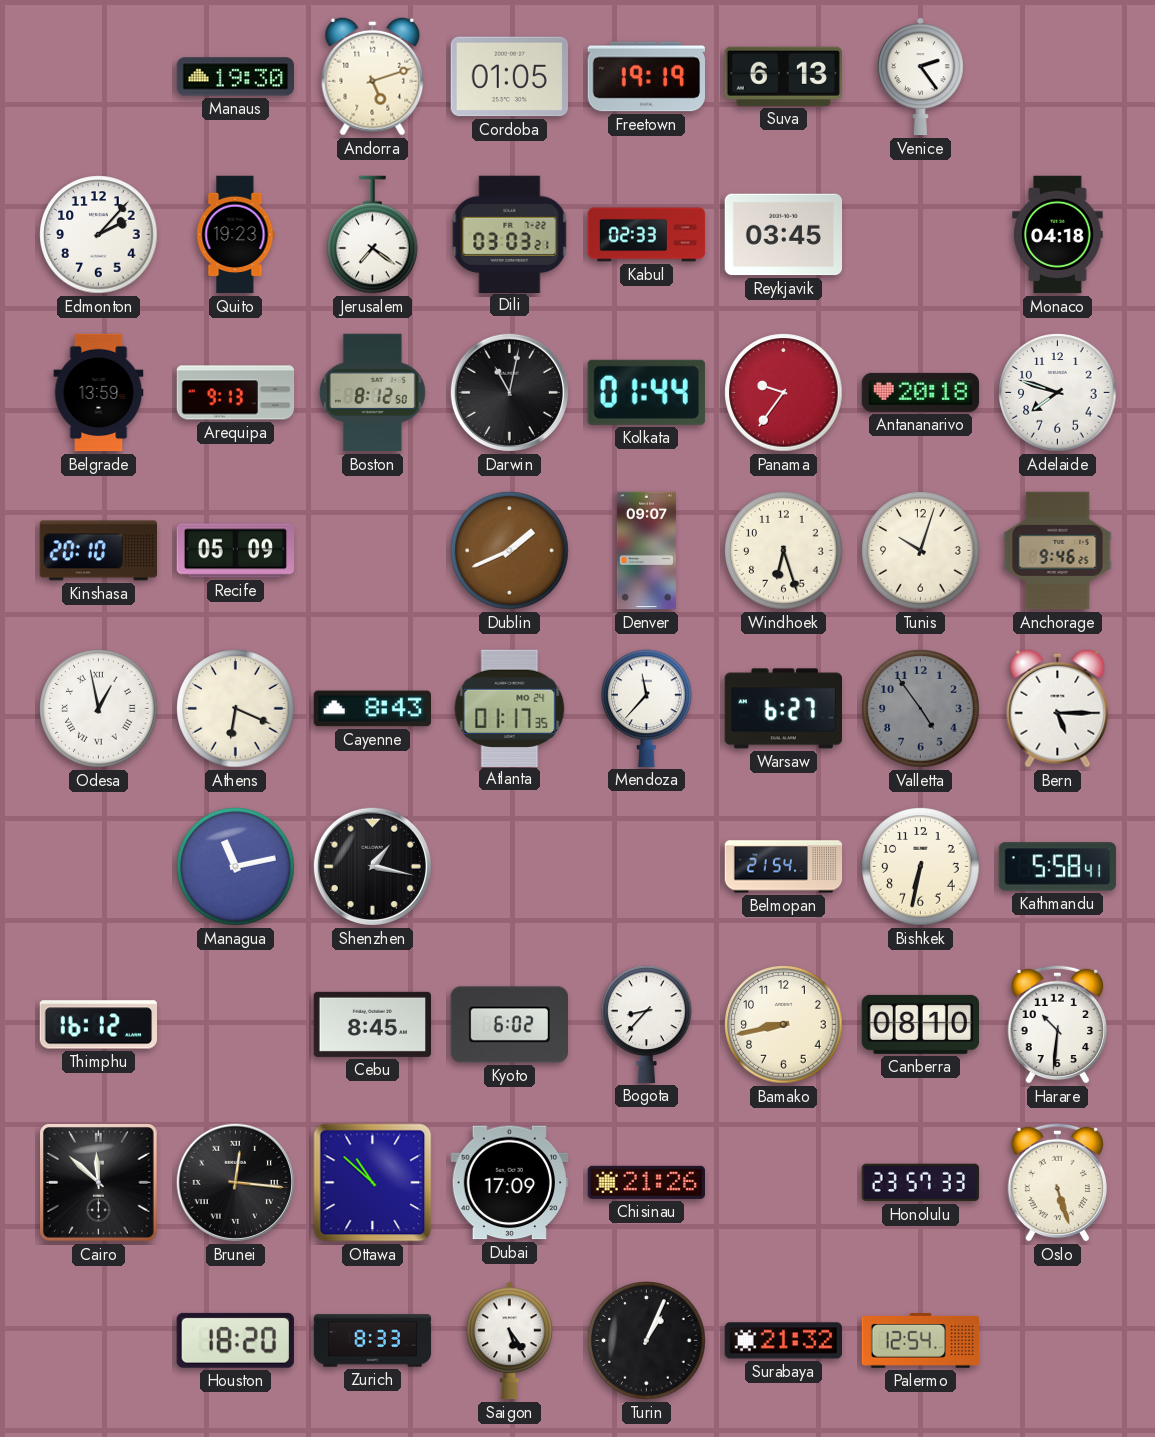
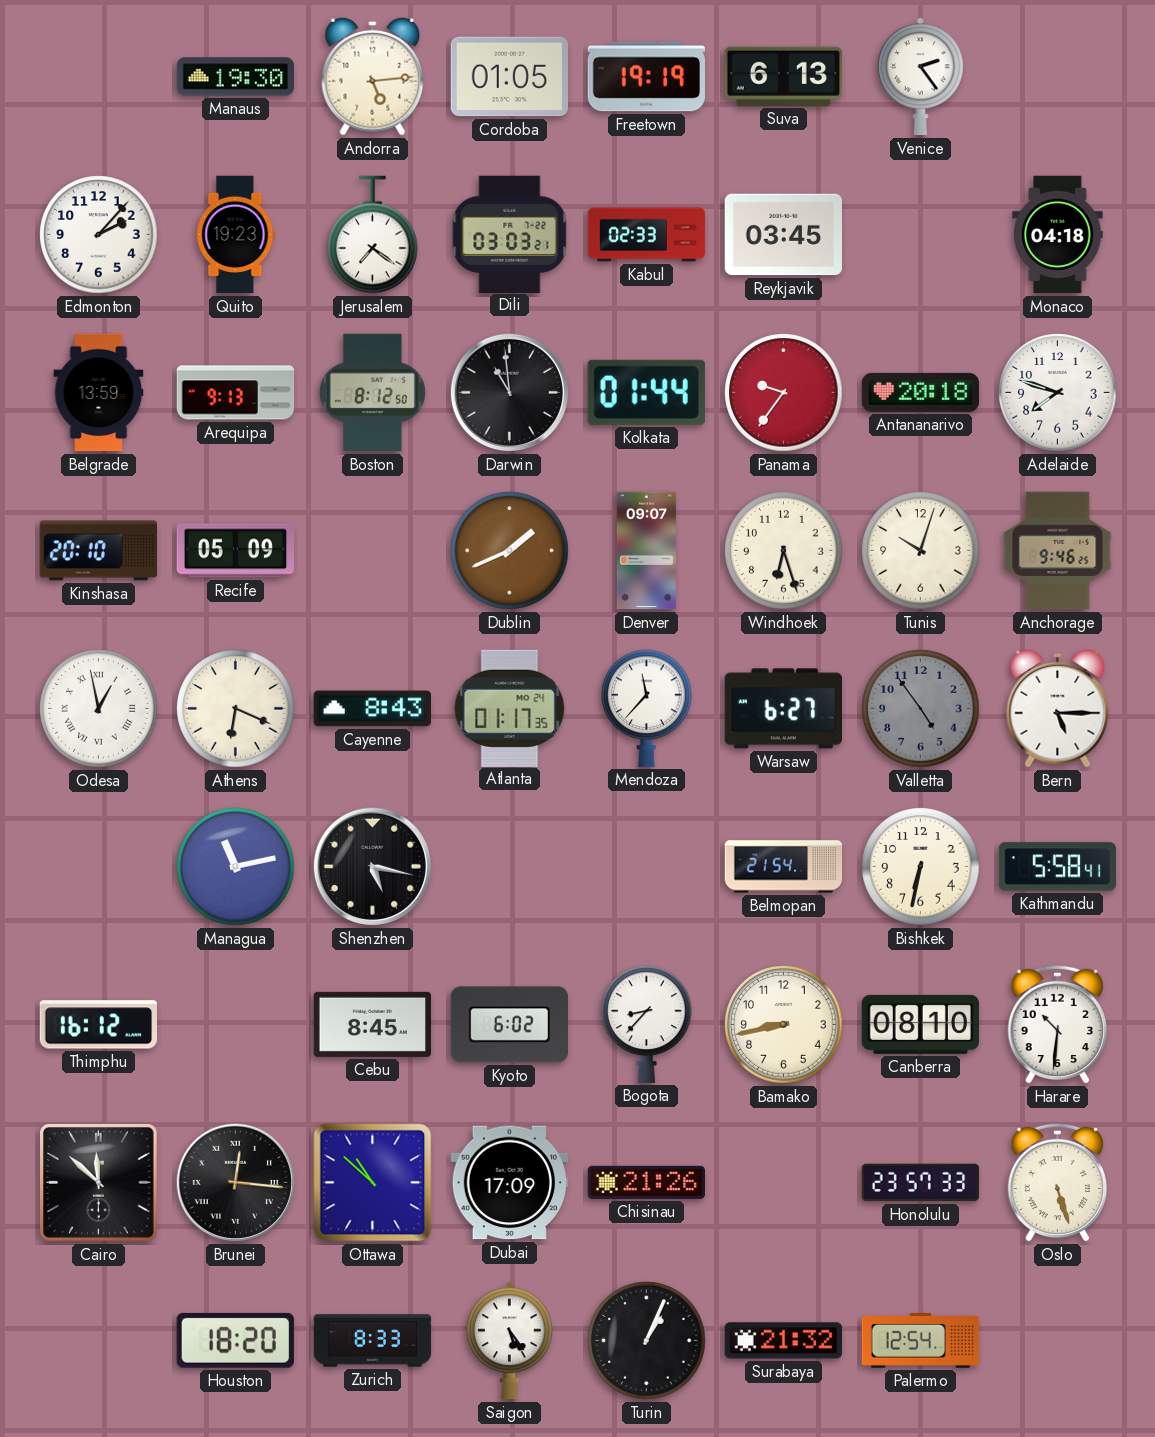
Andorra: 5:12 -> 5:14
Darwin: 11:02 -> 10:59
Shenzhen: 1:17 -> 5:17
